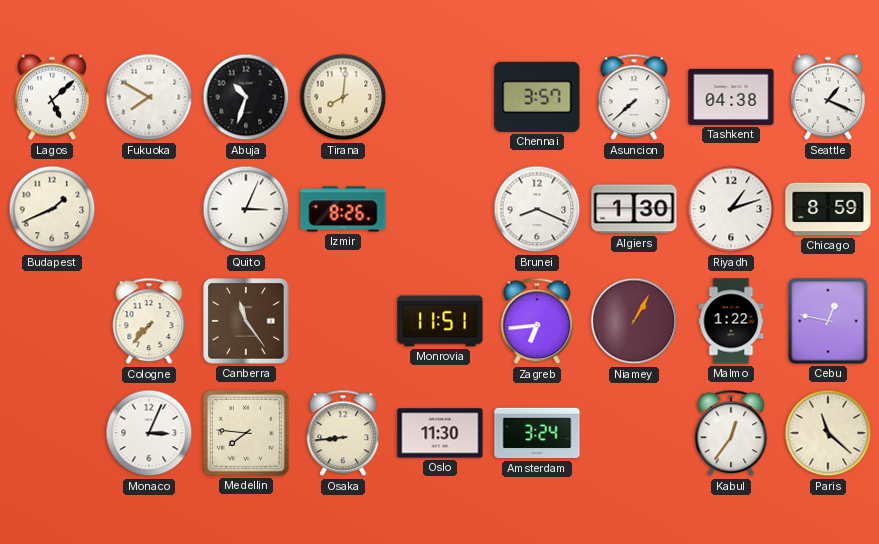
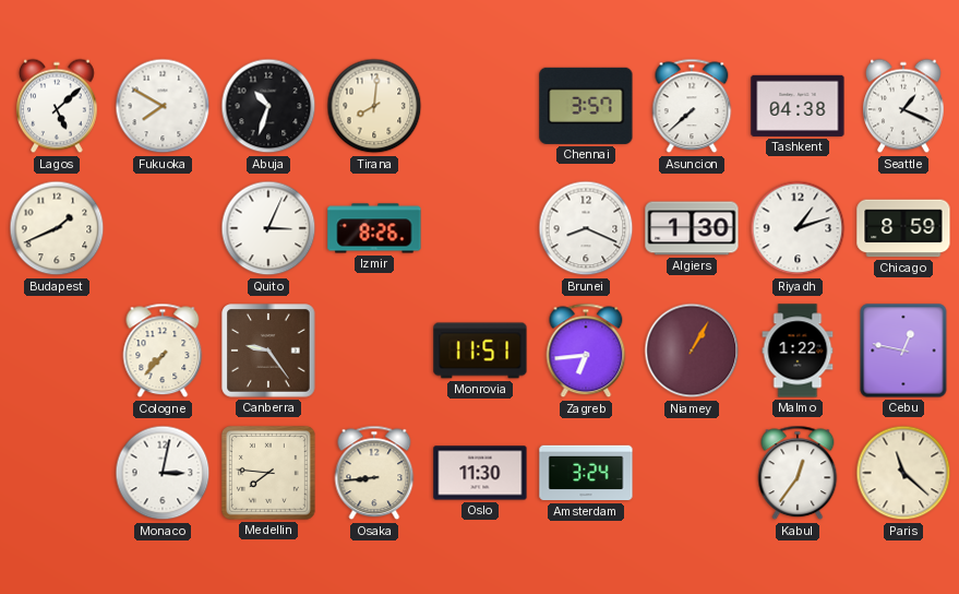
Canberra: 11:24 -> 9:24
Monaco: 3:04 -> 3:02
